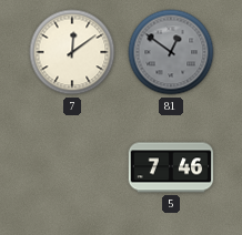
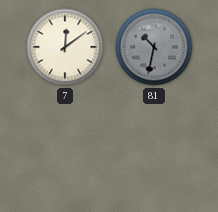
81: 12:51 -> 10:32
5: 7:46 -> none
